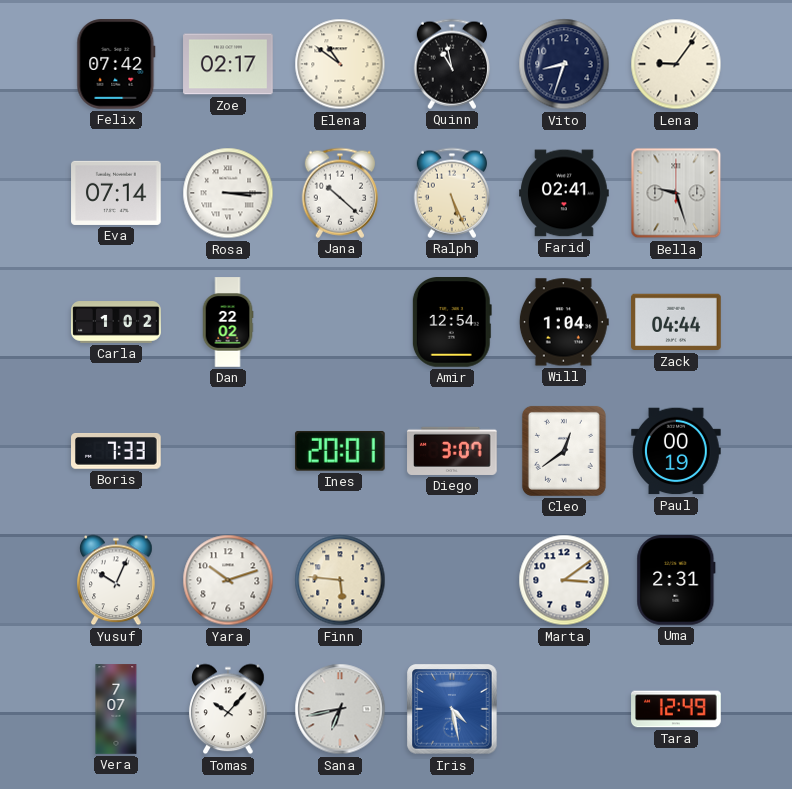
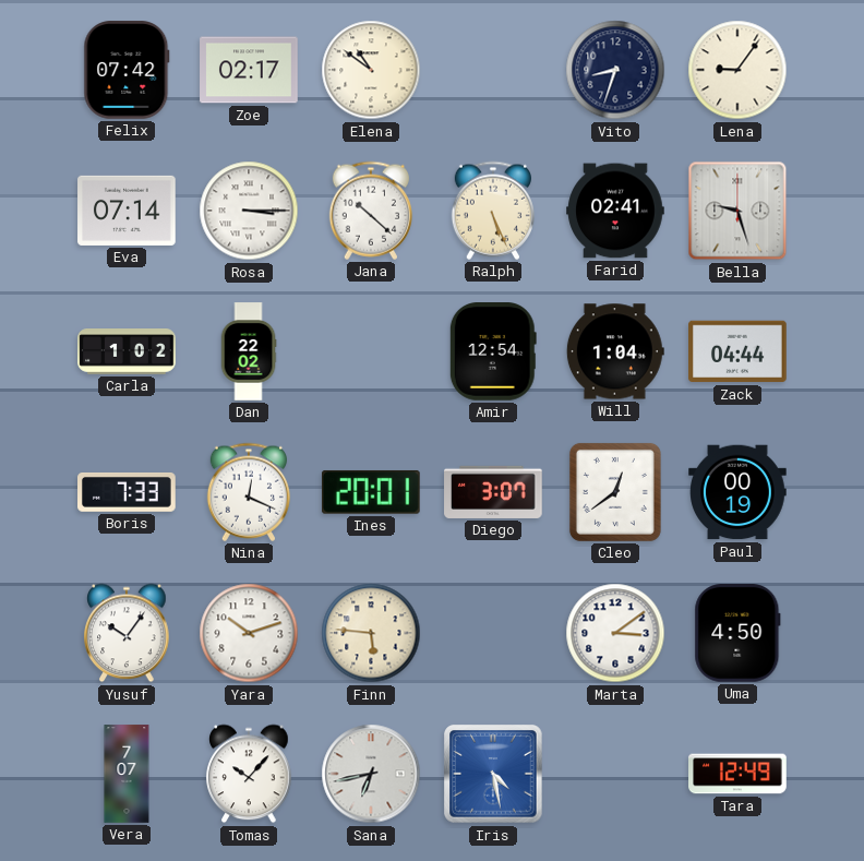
Quinn: 10:58 -> none
Nina: none -> 12:19
Yusuf: 10:04 -> 10:06
Uma: 2:31 -> 4:50
